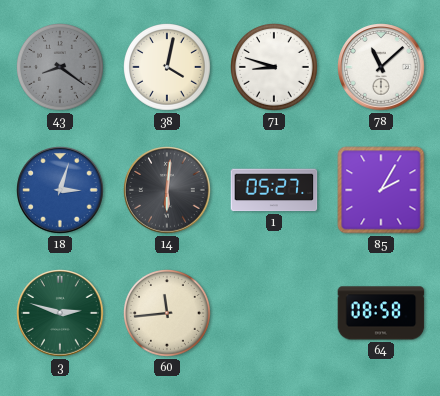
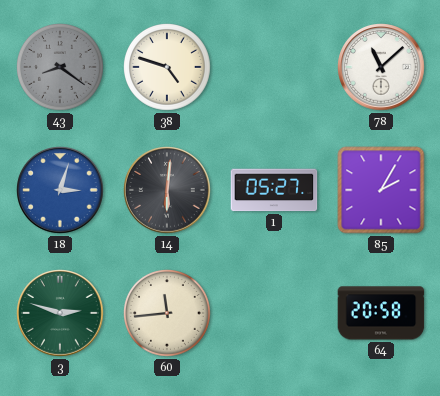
38: 4:02 -> 4:48
71: 8:48 -> none
64: 08:58 -> 20:58
